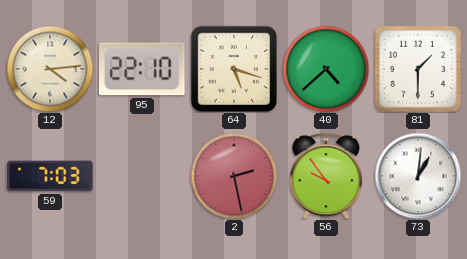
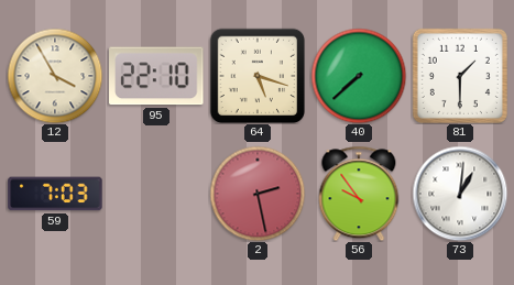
12: 4:14 -> 3:55
40: 4:38 -> 7:38
